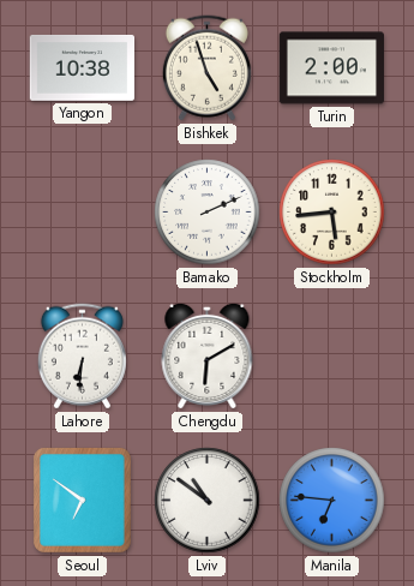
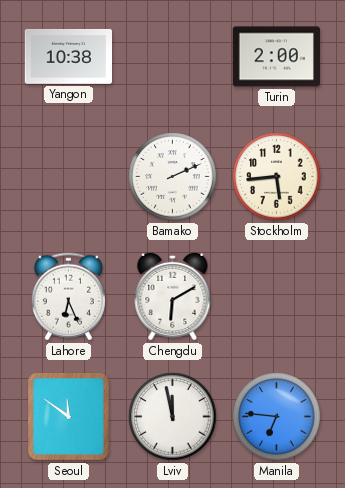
Bishkek: 4:57 -> none
Lahore: 6:31 -> 6:26
Seoul: 6:51 -> 11:51
Lviv: 10:51 -> 11:58
